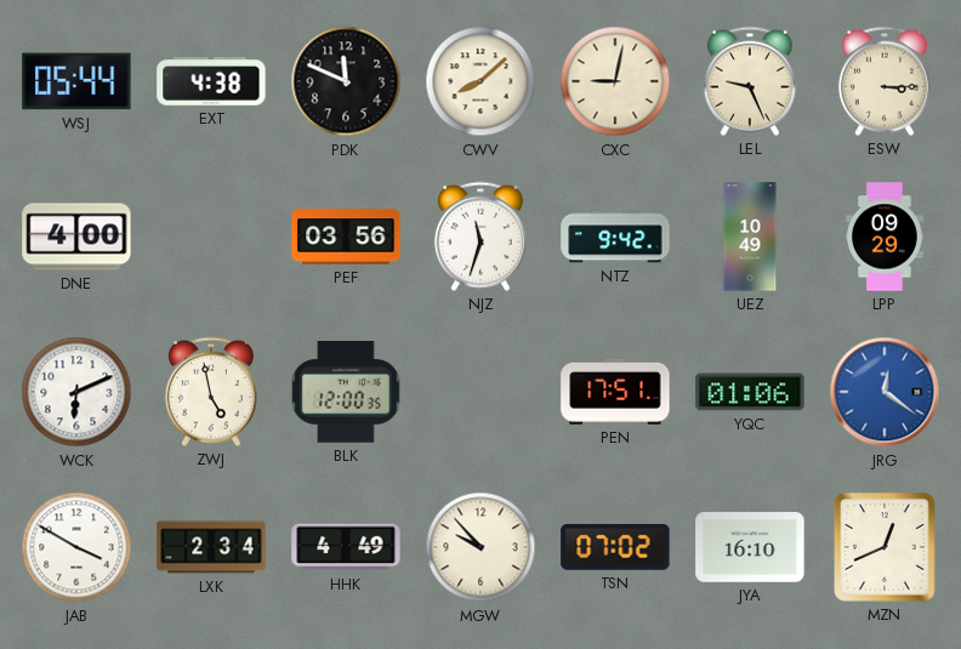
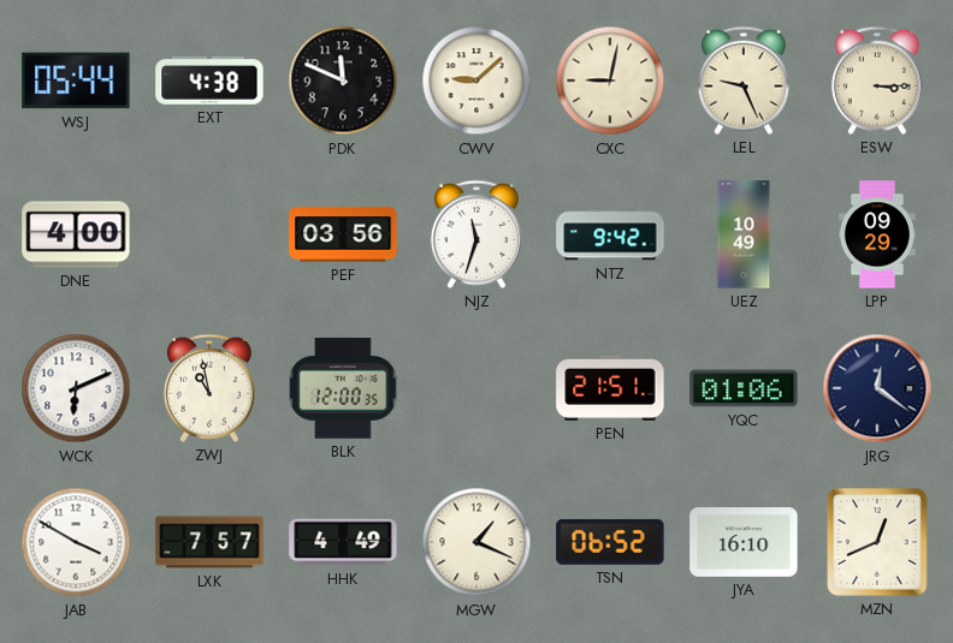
CWV: 8:08 -> 9:08
ZWJ: 4:58 -> 10:58
PEN: 17:51 -> 21:51
JRG dial: blue -> navy
LXK: 2:34 -> 7:57
MGW: 9:53 -> 1:19
TSN: 07:02 -> 06:52
